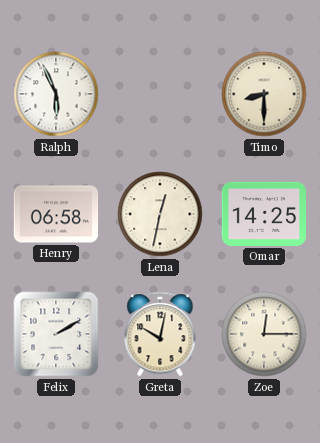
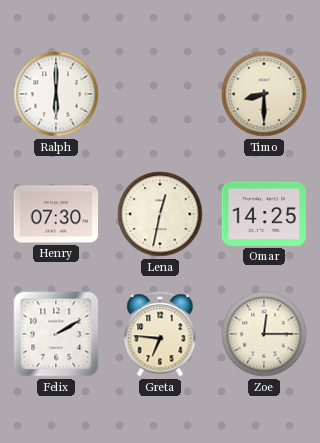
Ralph: 5:56 -> 6:00
Henry: 06:58 -> 07:30
Greta: 10:02 -> 6:46
